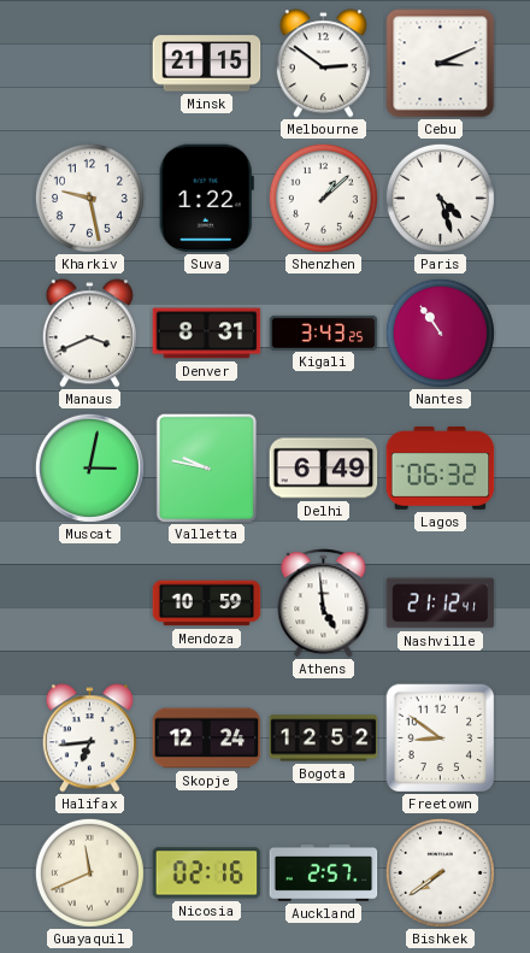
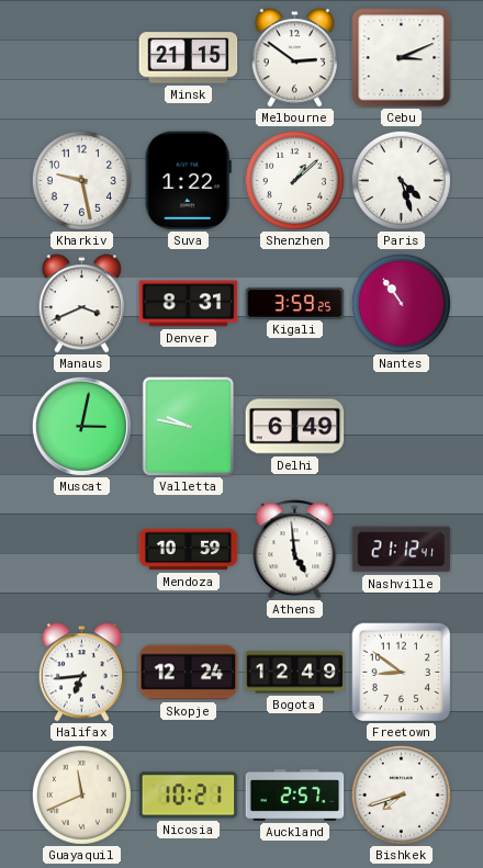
Kigali: 3:43 -> 3:59
Lagos: 06:32 -> none
Bogota: 12:52 -> 12:49
Nicosia: 02:16 -> 10:21
Bishkek: 7:39 -> 7:42
